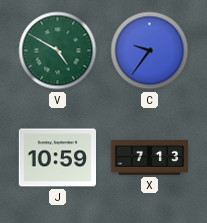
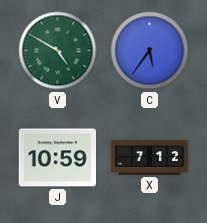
C: 9:36 -> 5:36
X: 7:13 -> 7:12
